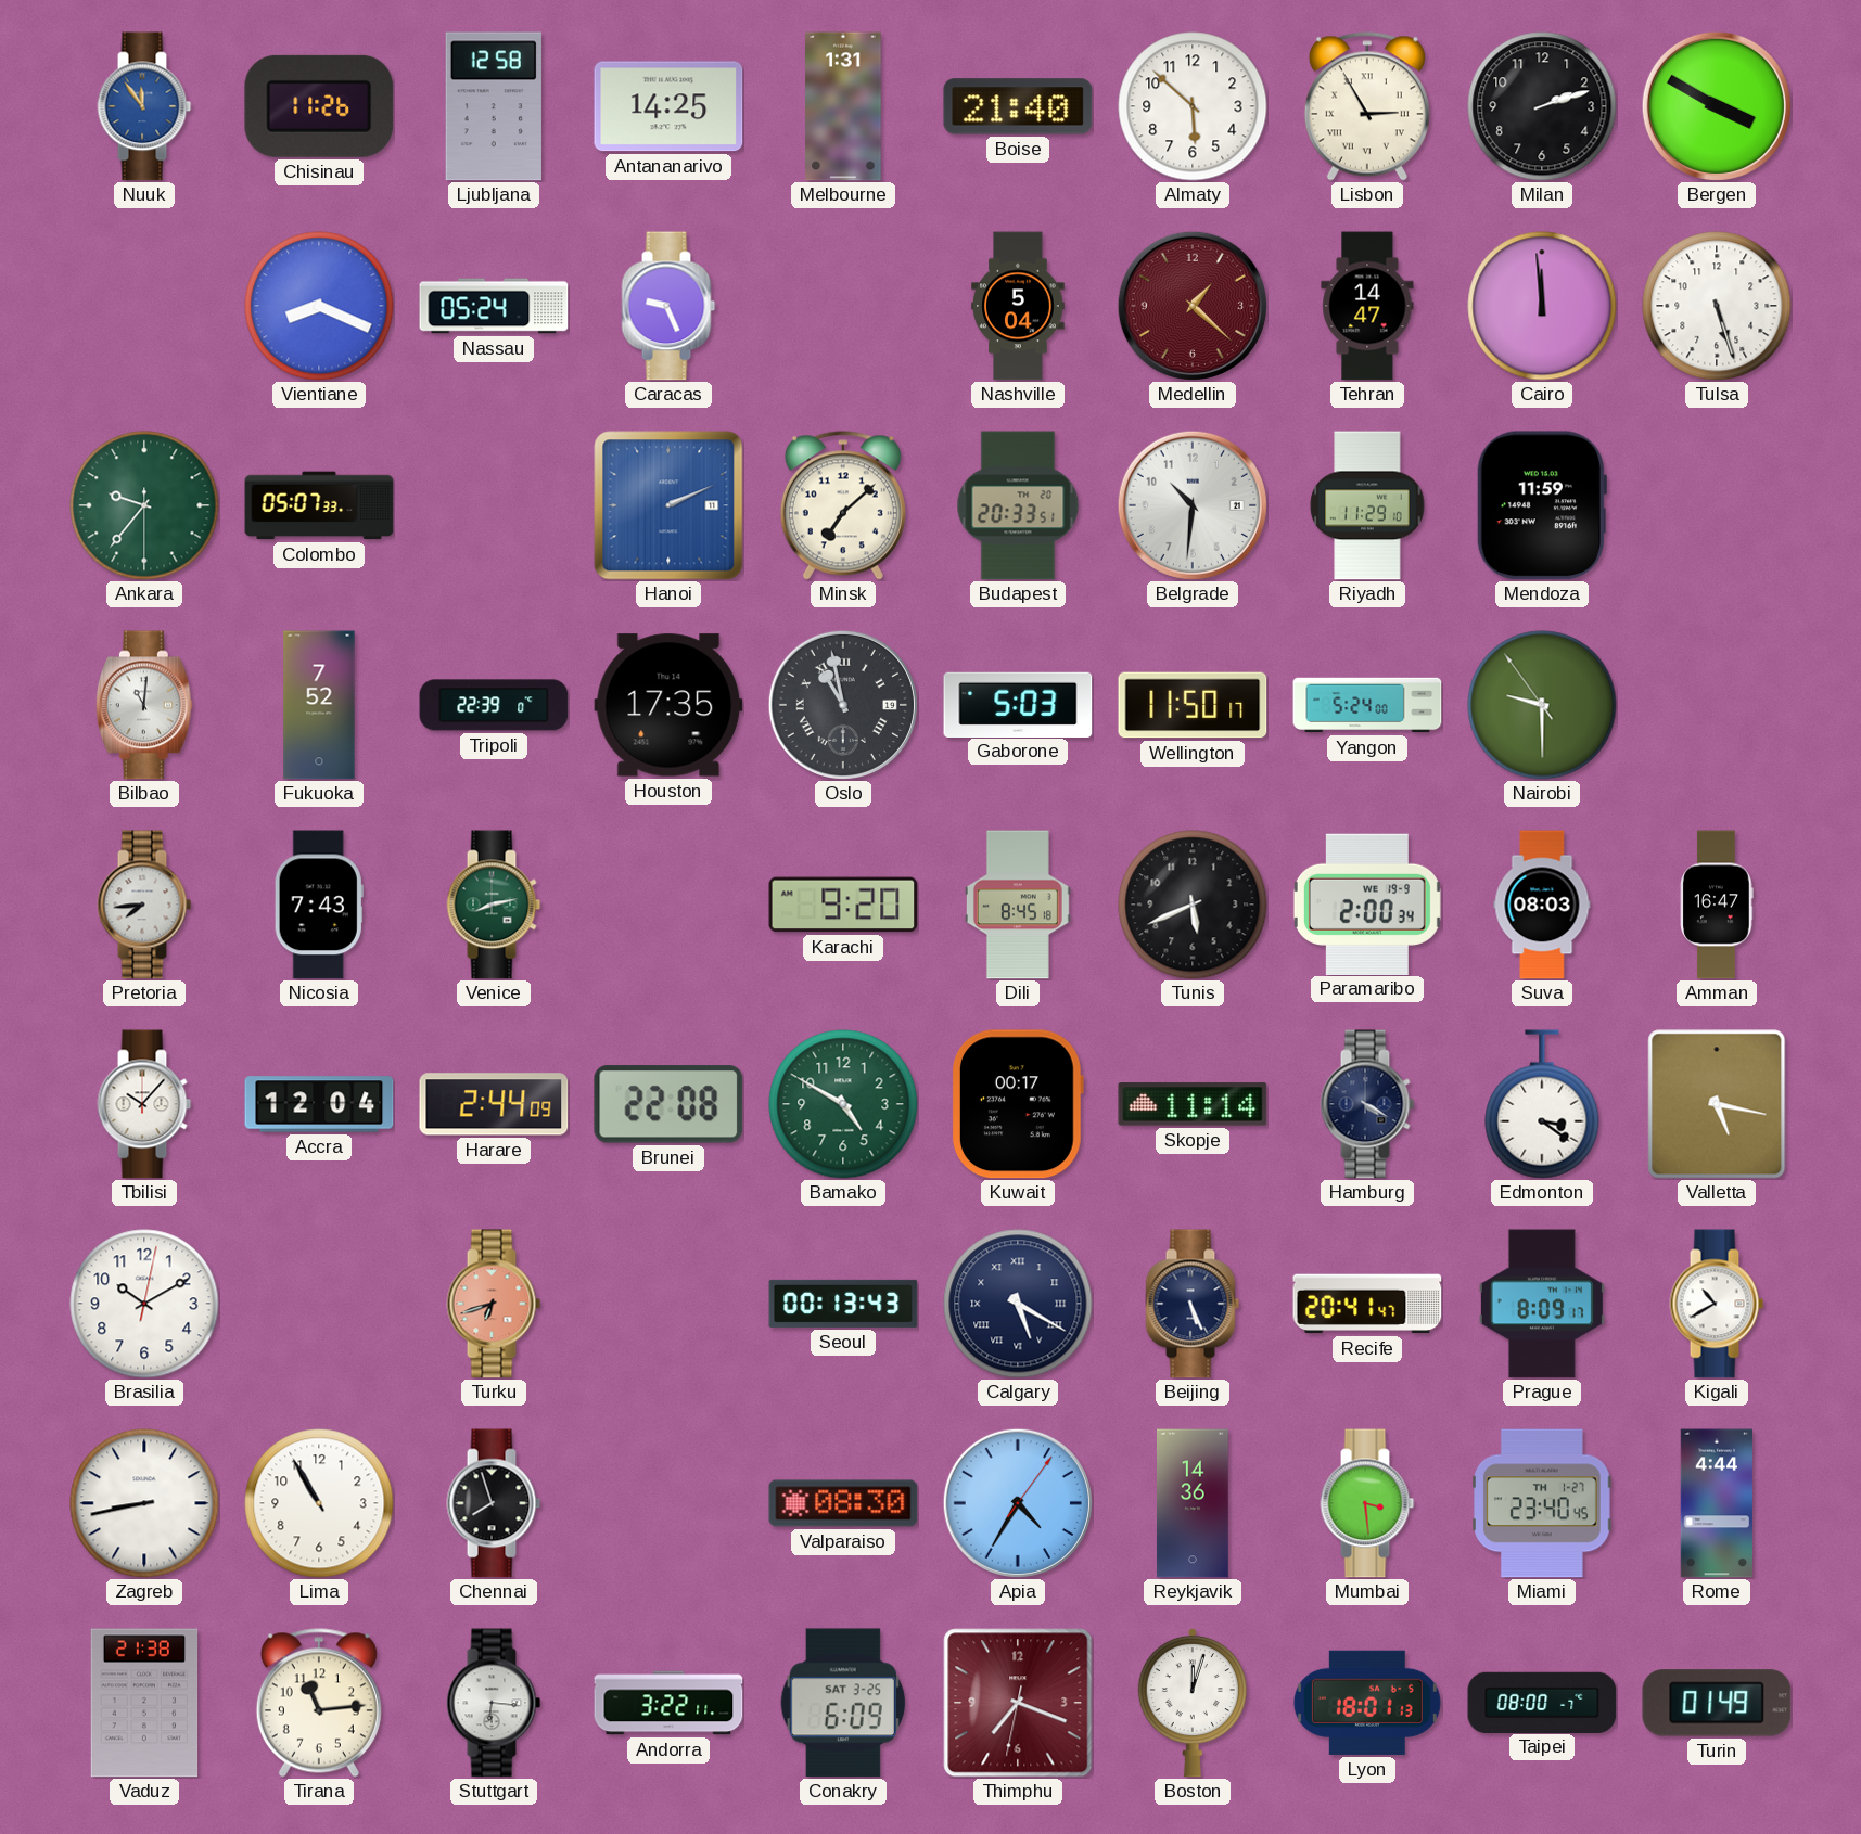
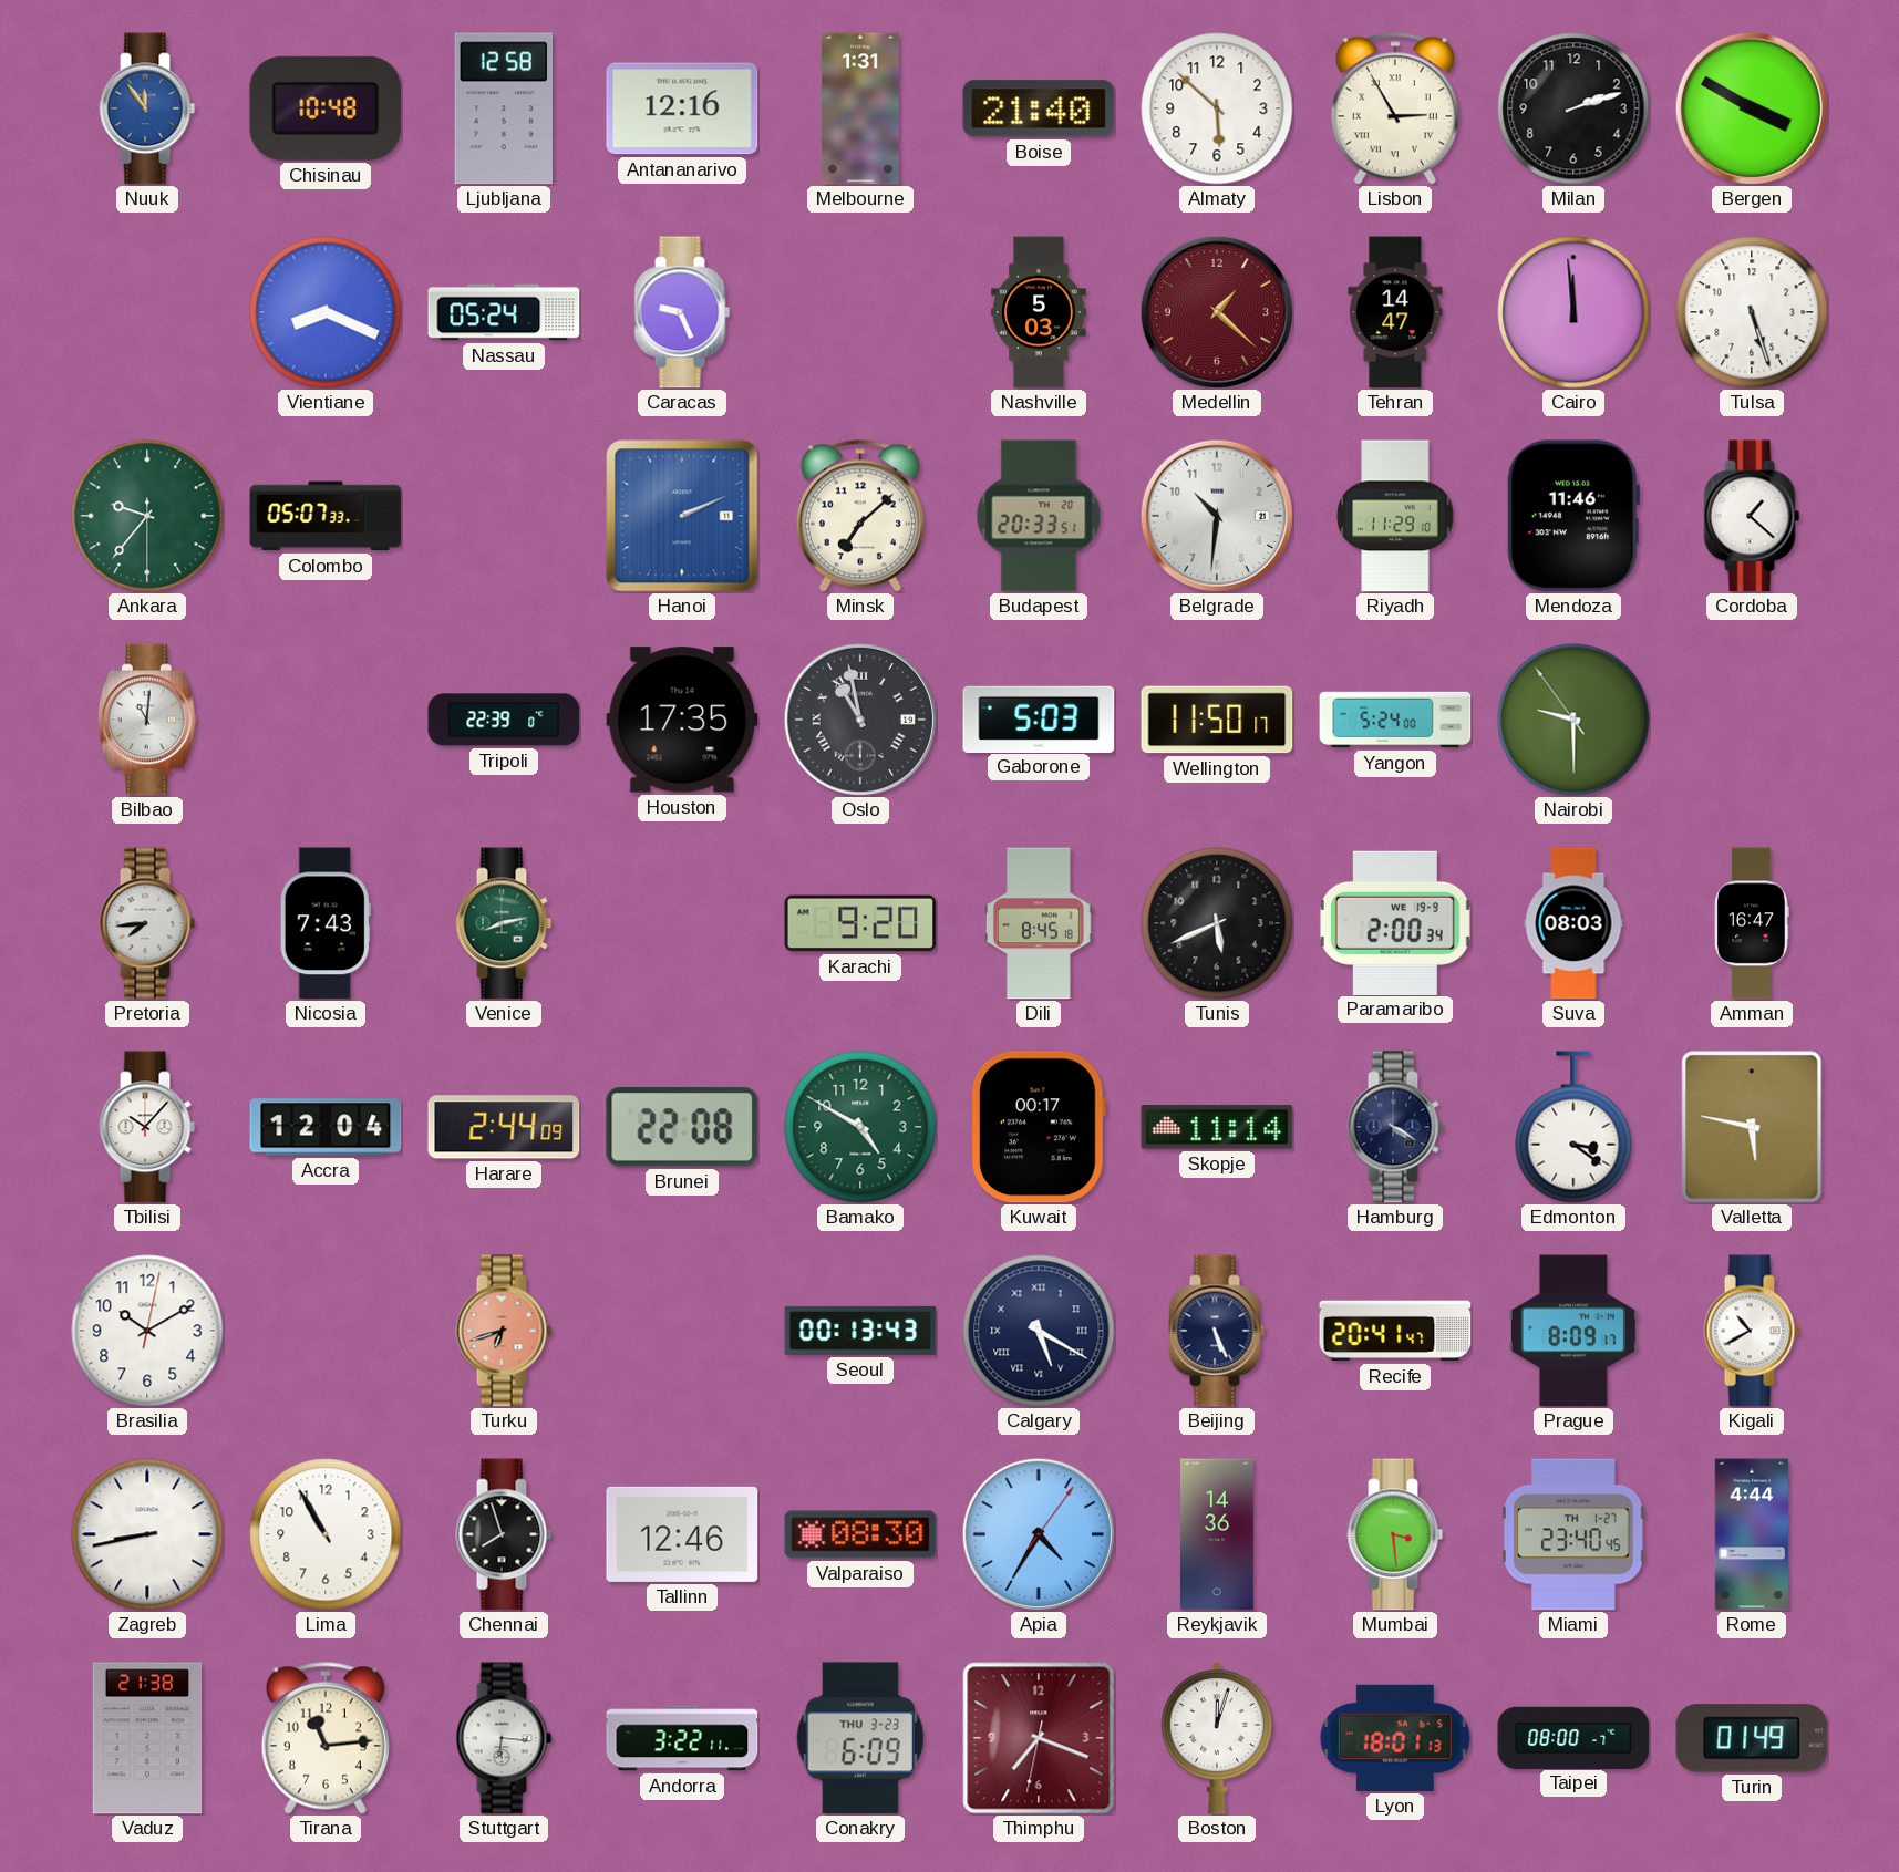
Chisinau: 11:26 -> 10:48
Antananarivo: 14:25 -> 12:16
Nashville: 5:04 -> 5:03
Mendoza: 11:59 -> 11:46
Cordoba: none -> 1:22
Fukuoka: 7:52 -> none
Valletta: 5:17 -> 5:47
Tallinn: none -> 12:46
Conakry date: SAT 3-25 -> THU 3-23
